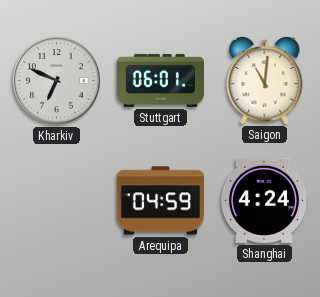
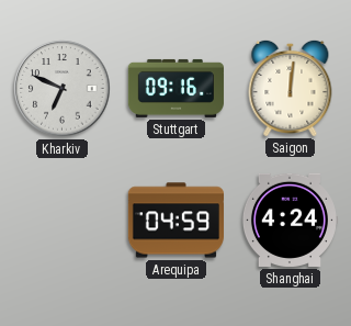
Stuttgart: 06:01 -> 09:16
Saigon: 11:01 -> 12:01
